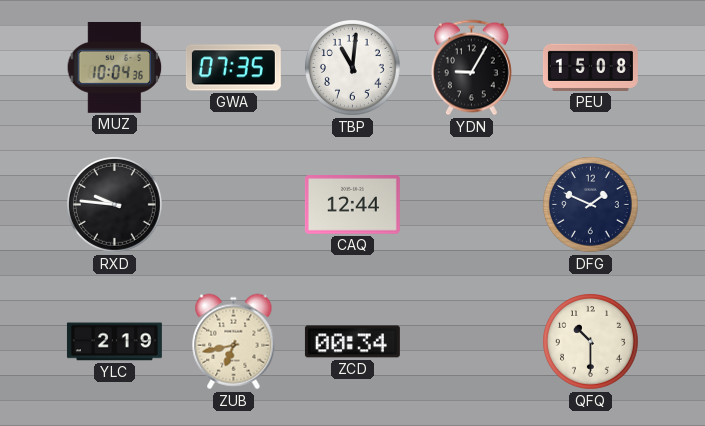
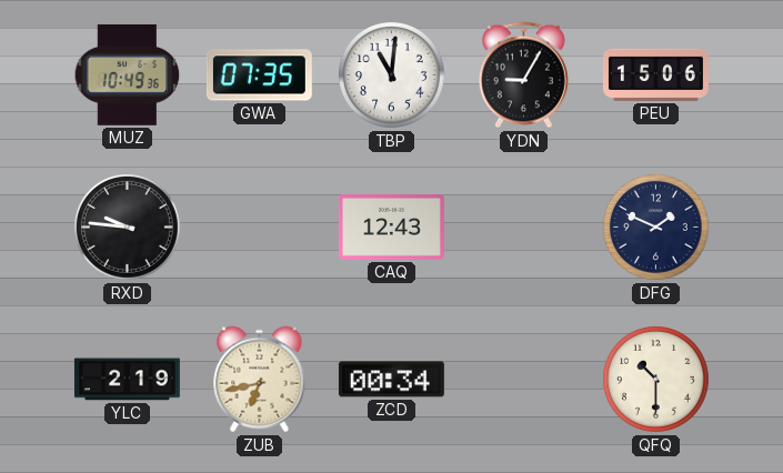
MUZ: 10:04 -> 10:49
PEU: 15:08 -> 15:06
CAQ: 12:44 -> 12:43
